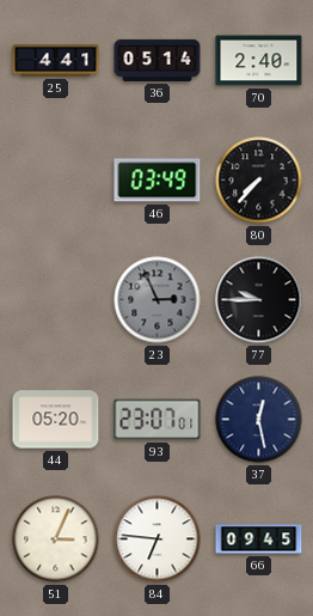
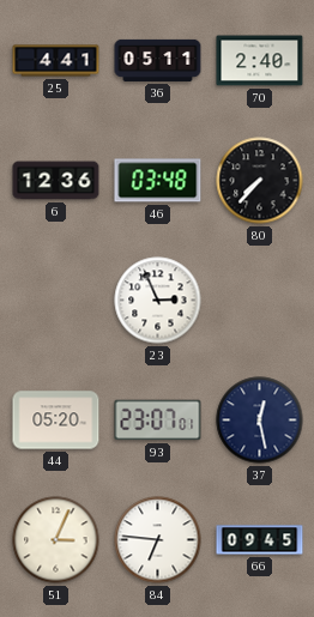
36: 05:14 -> 05:11
6: none -> 12:36
46: 03:49 -> 03:48
23 dial: grey -> white
77: 9:45 -> none
